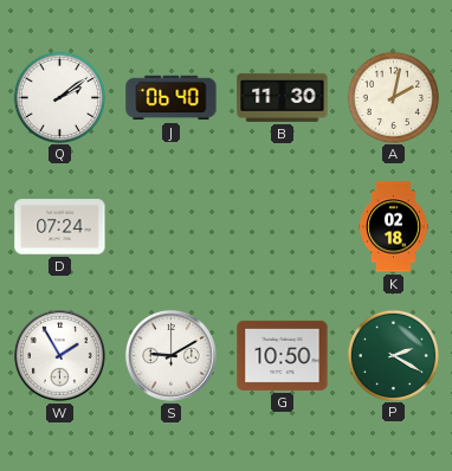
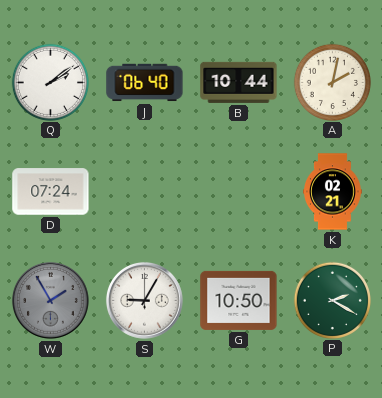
B: 11:30 -> 10:44
K: 02:18 -> 02:21
W dial: white -> grey
S: 9:10 -> 9:05
